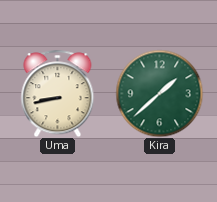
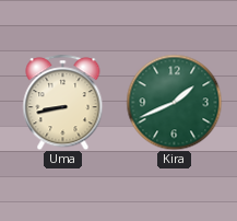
Kira: 1:38 -> 1:41
